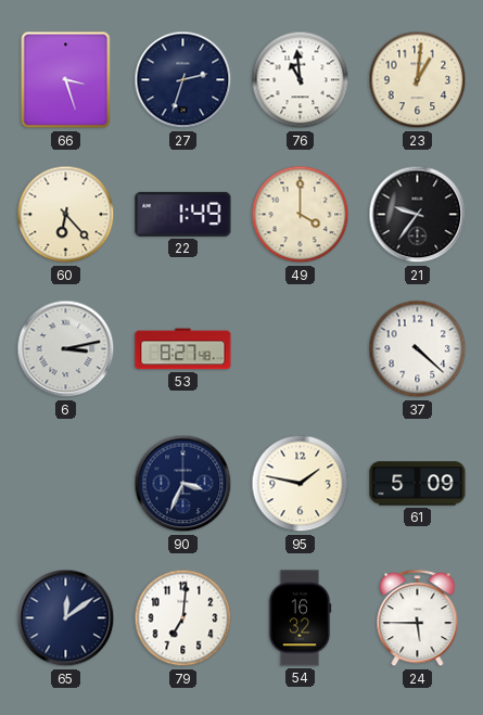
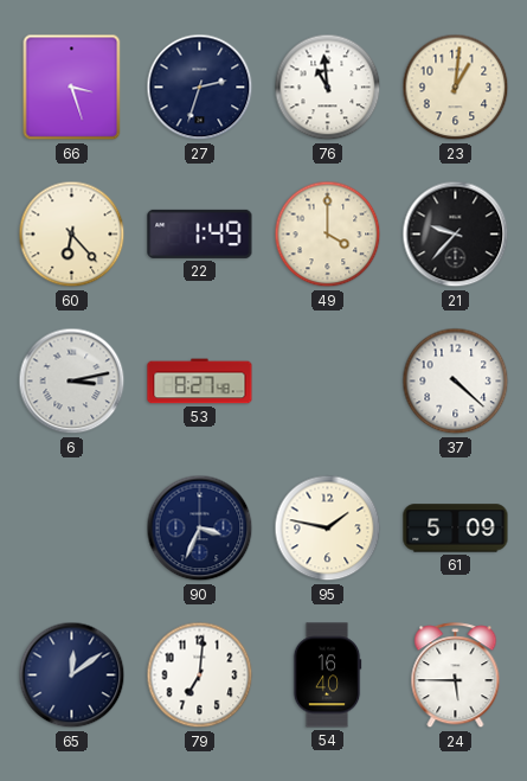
21: 9:36 -> 9:37
54: 16:32 -> 16:40
